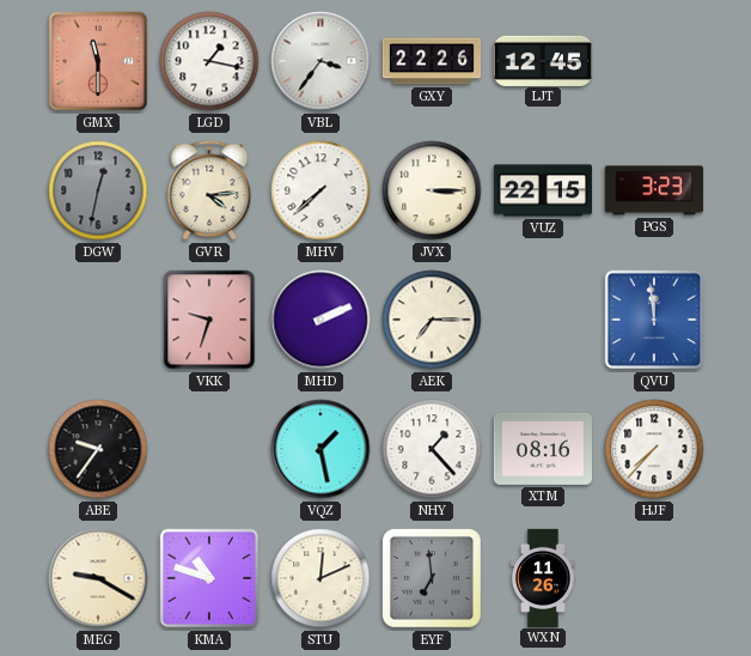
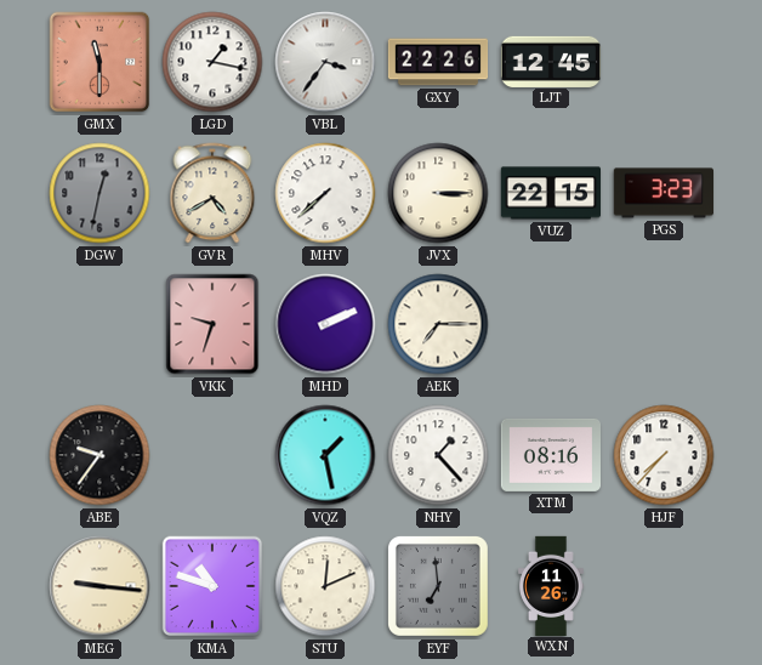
GVR: 4:14 -> 4:40
QVU: 11:59 -> none
MEG: 9:20 -> 9:16
